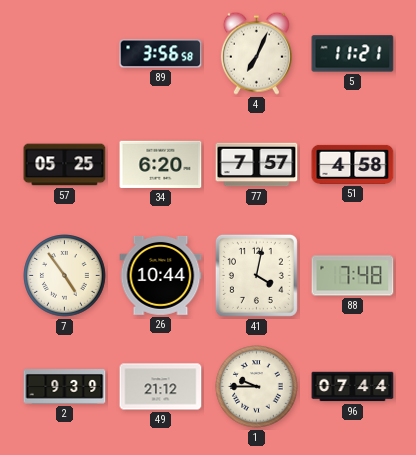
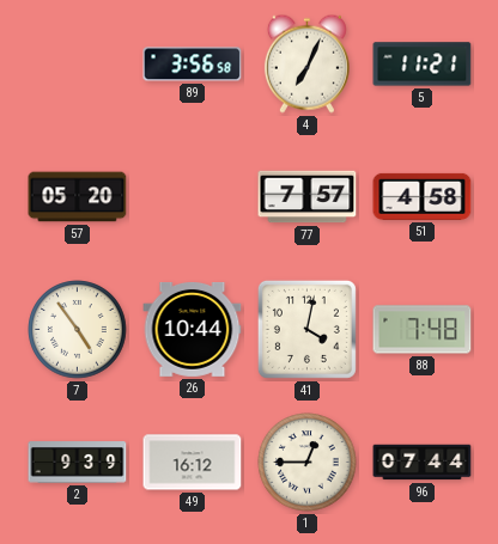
57: 05:25 -> 05:20
34: 6:20 -> none
49: 21:12 -> 16:12
1: 9:45 -> 12:45
